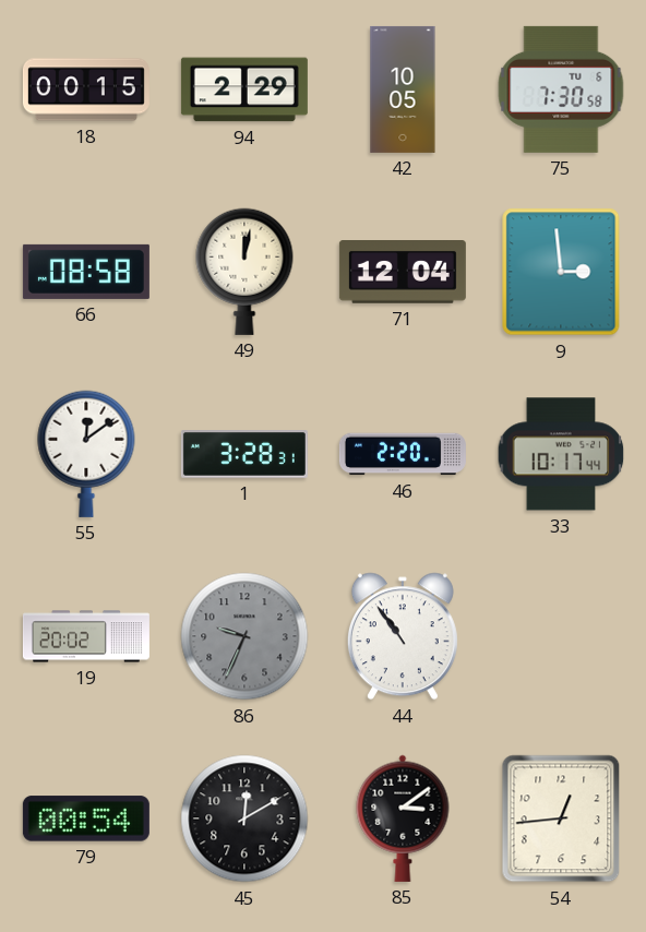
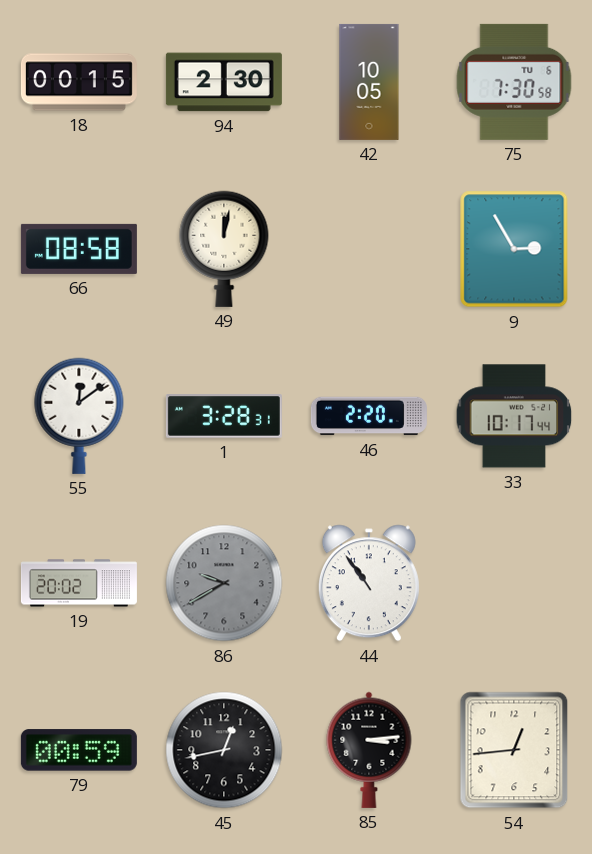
94: 2:29 -> 2:30
71: 12:04 -> none
9: 2:59 -> 2:55
86: 9:34 -> 9:40
79: 00:54 -> 00:59
45: 12:10 -> 12:43
85: 3:09 -> 3:14
